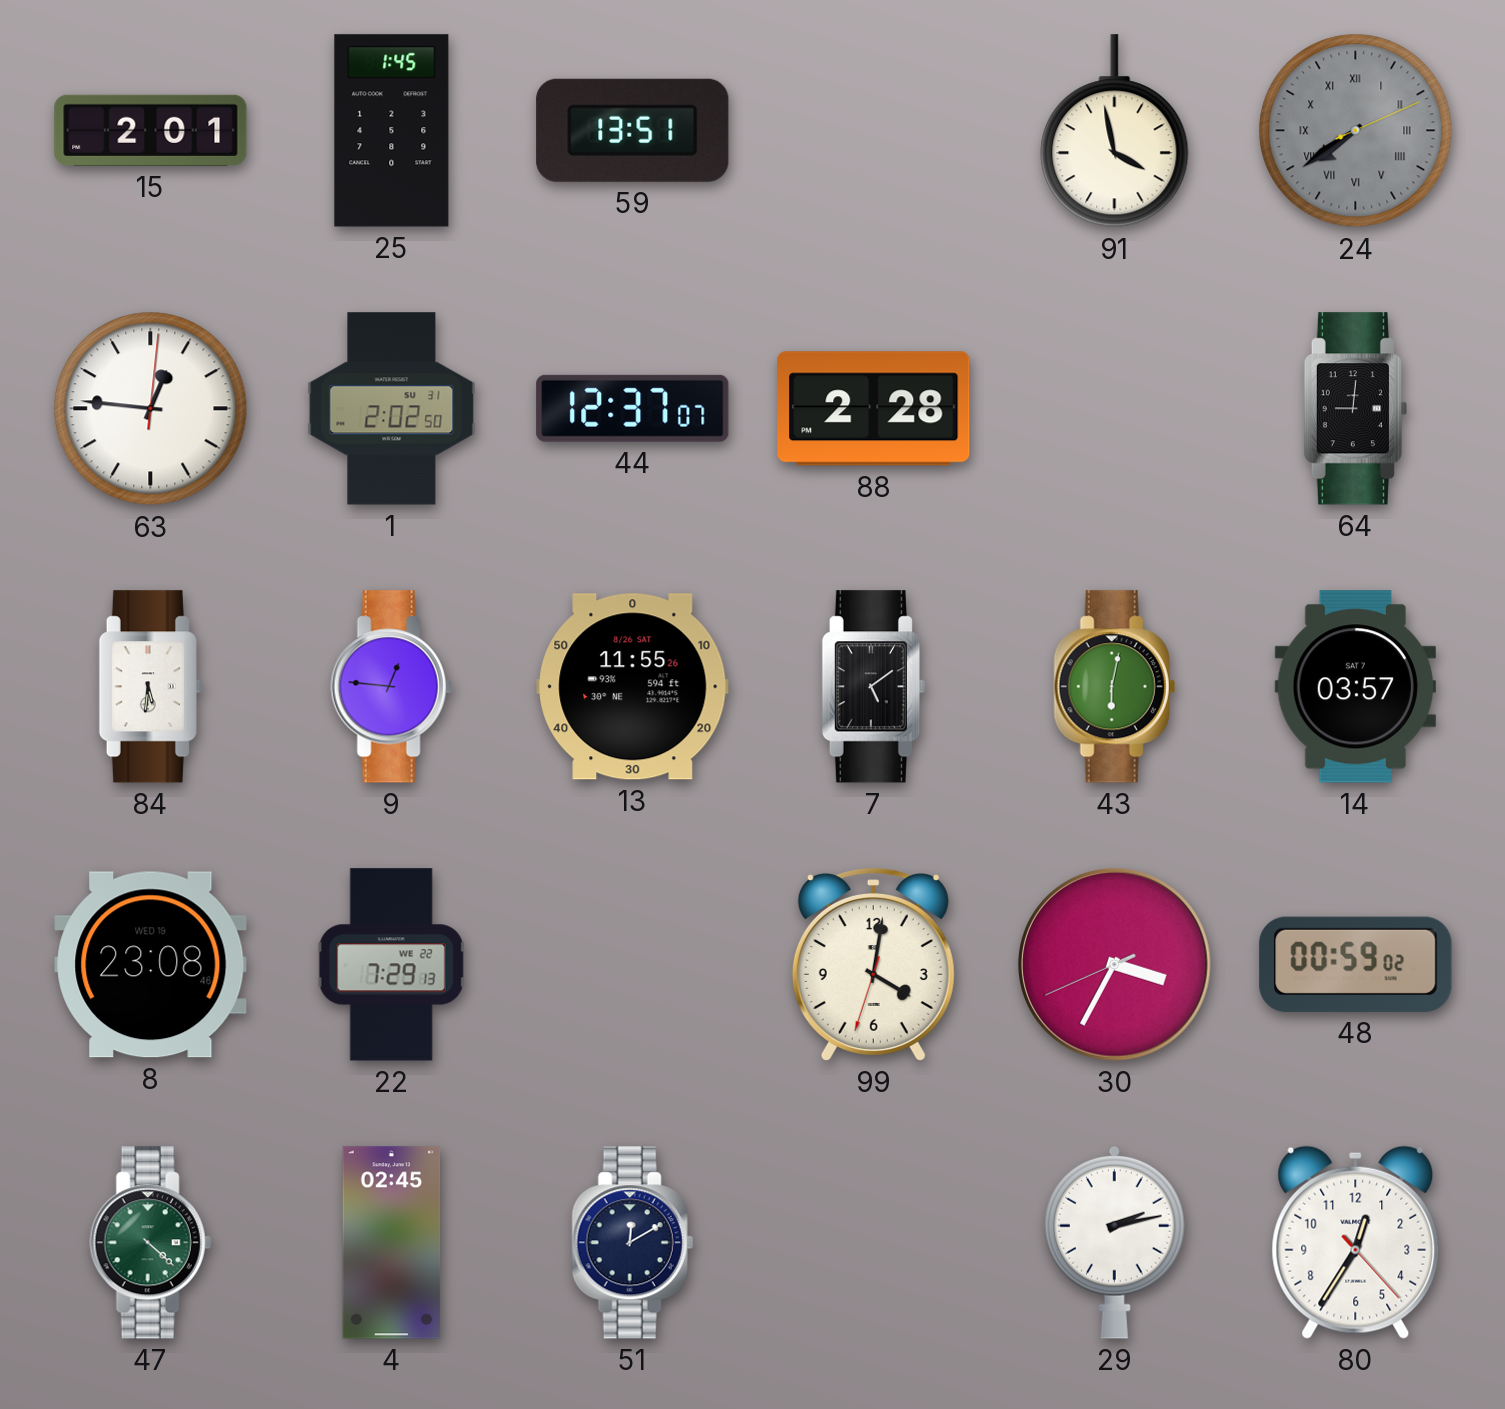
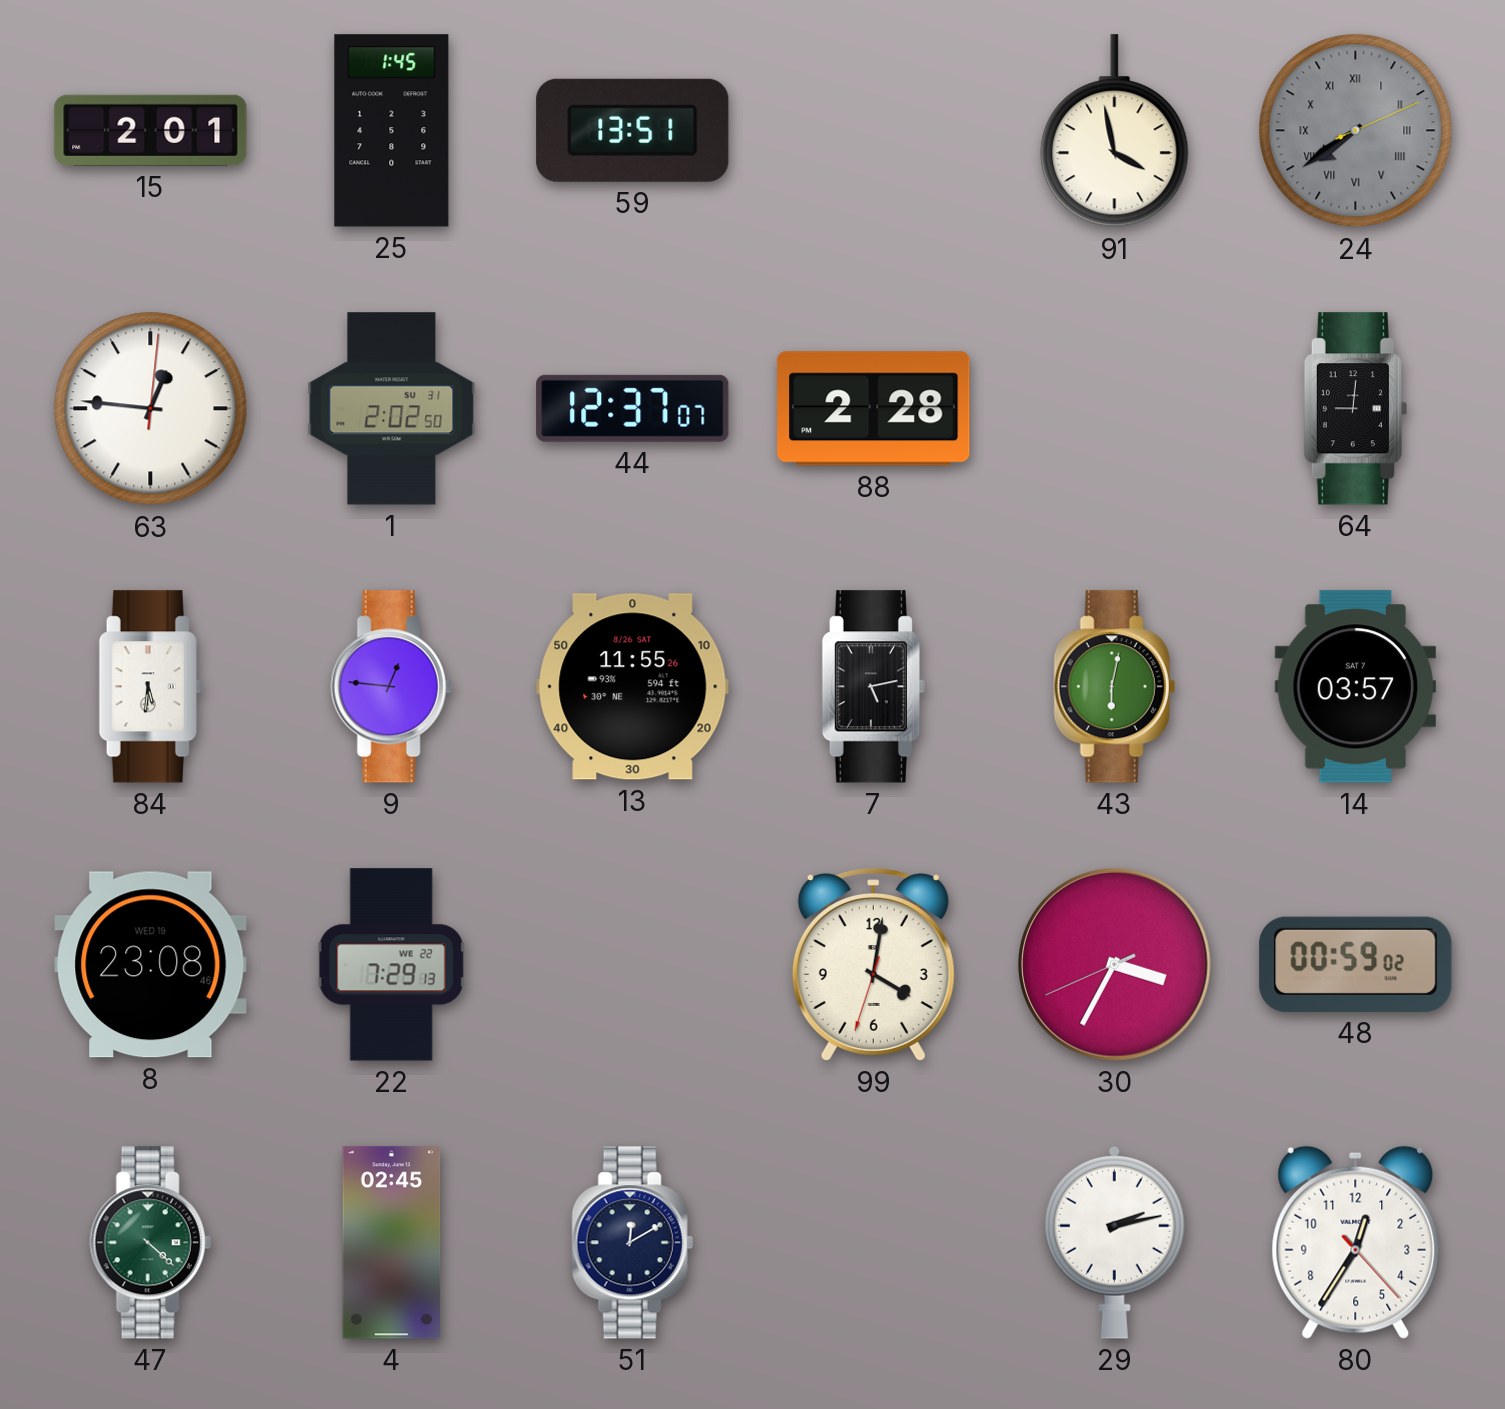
7: 5:09 -> 5:13
